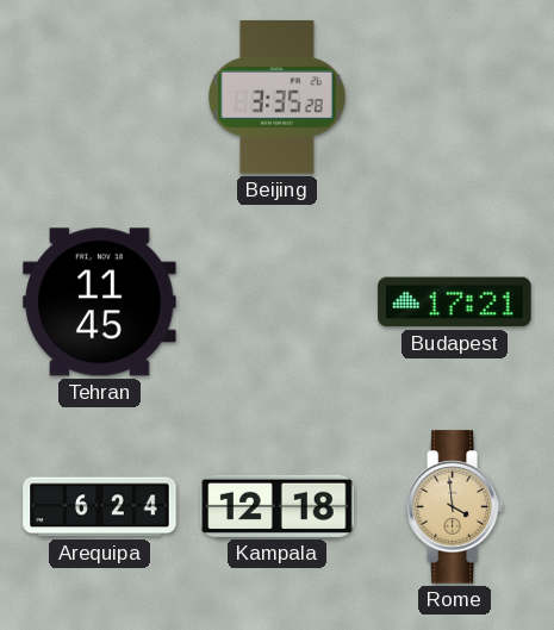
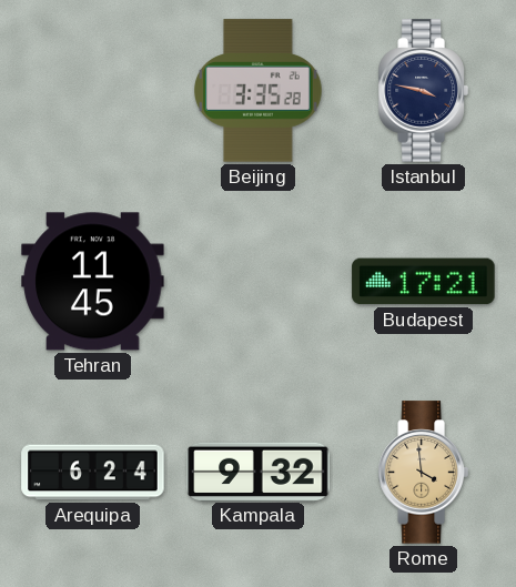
Istanbul: none -> 3:47
Kampala: 12:18 -> 9:32
